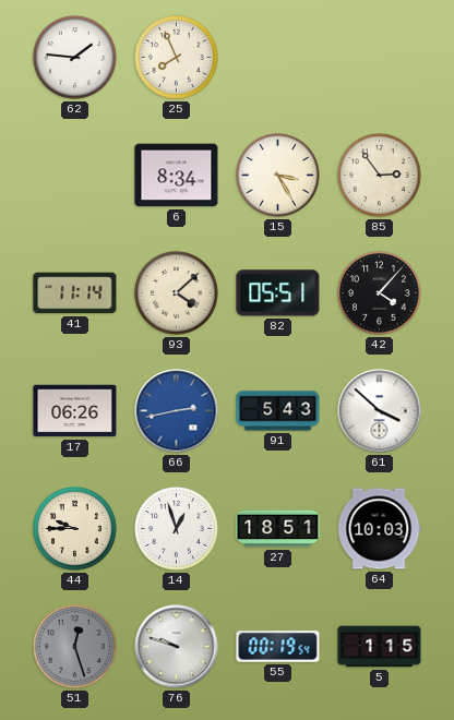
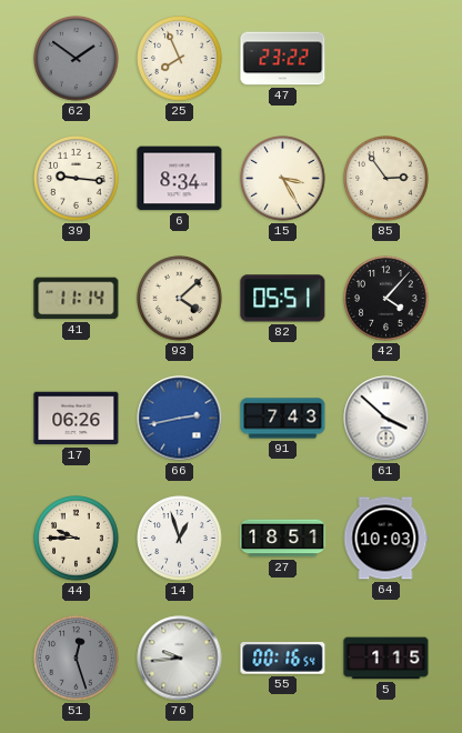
62: 1:46 -> 1:51
62 dial: white -> grey
47: none -> 23:22
39: none -> 9:16
91: 5:43 -> 7:43
76: 9:48 -> 9:44
55: 00:19 -> 00:16
